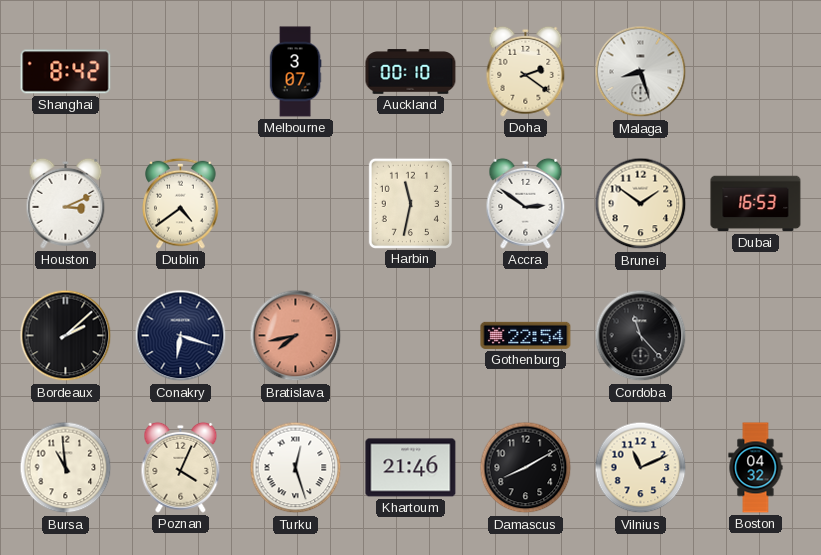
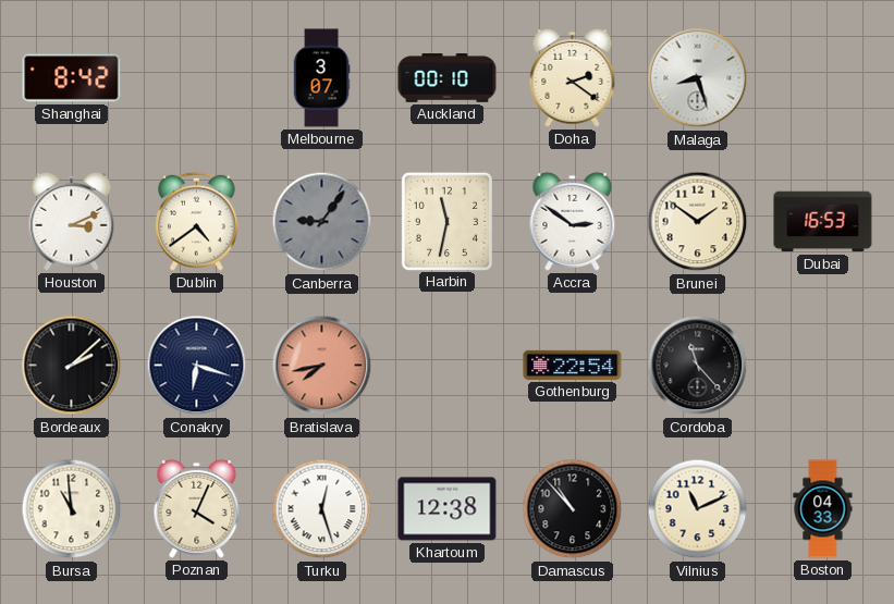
Canberra: none -> 9:06
Khartoum: 21:46 -> 12:38
Damascus: 8:10 -> 10:53
Boston: 04:32 -> 04:33
